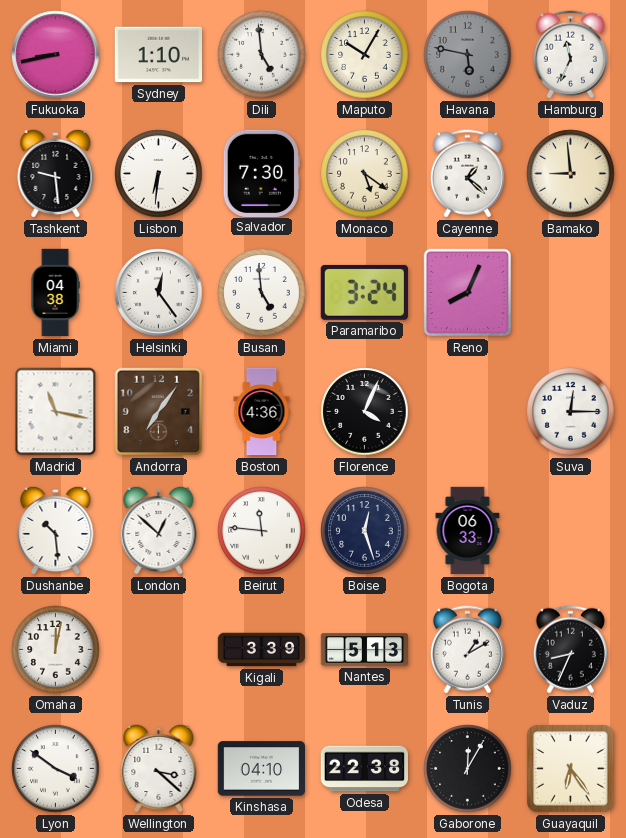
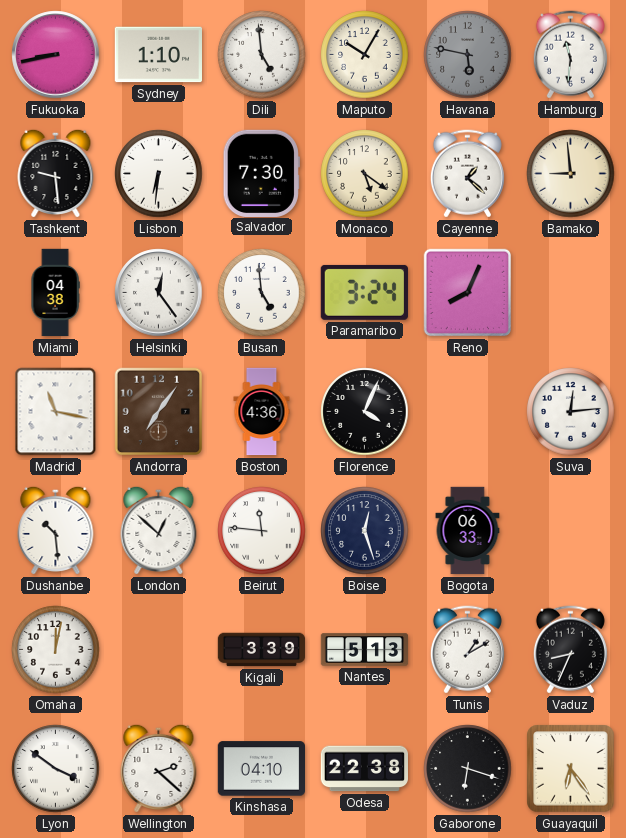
Hamburg: 11:34 -> 11:31
Suva: 12:15 -> 12:14
Wellington: 3:22 -> 2:22
Gaborone: 12:05 -> 6:18
